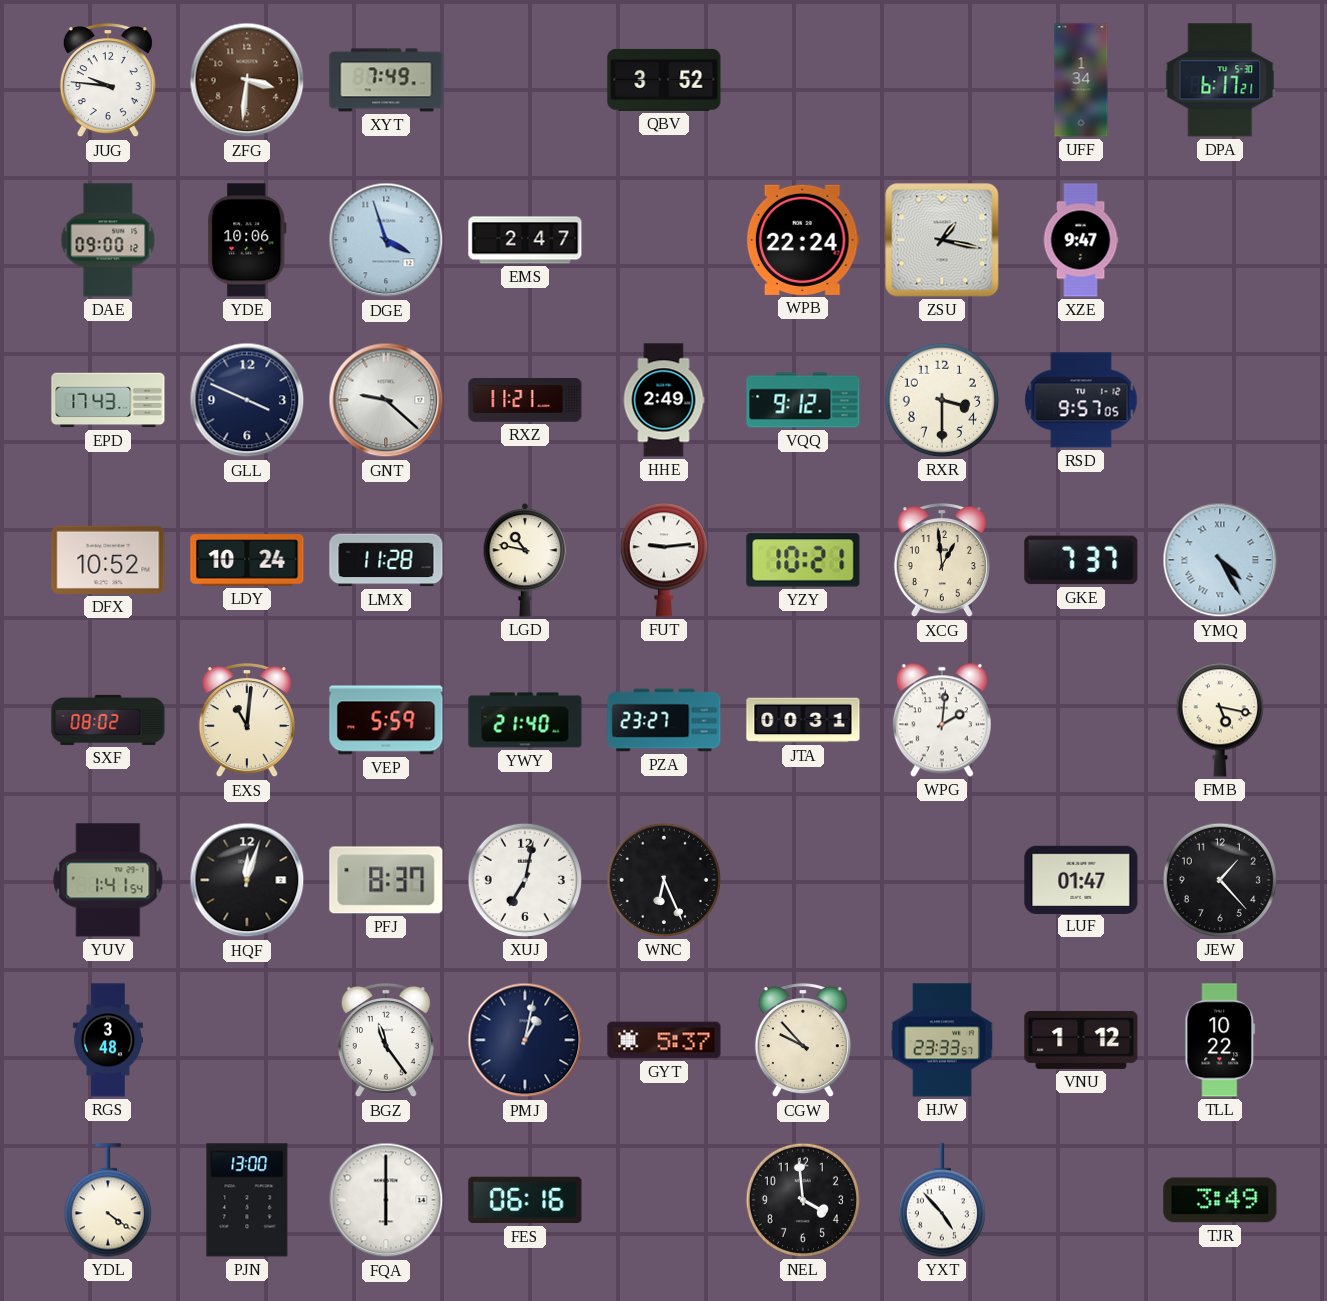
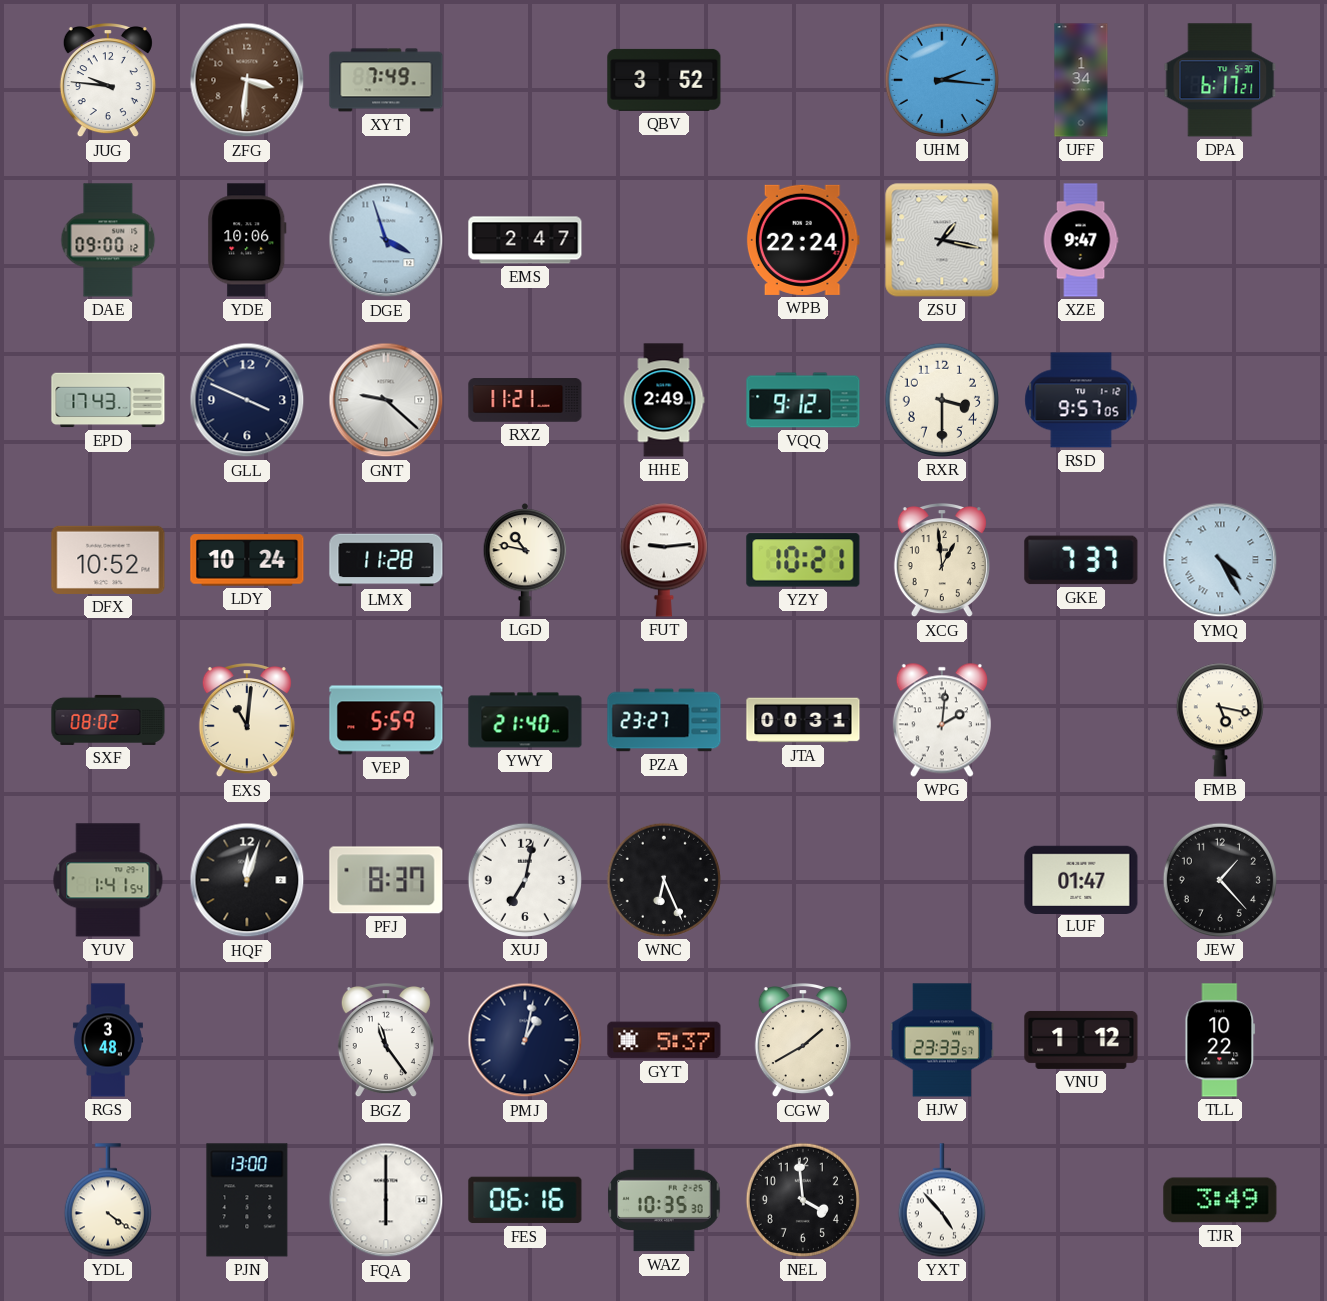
UHM: none -> 2:16
CGW: 9:53 -> 1:40
WAZ: none -> 10:35
